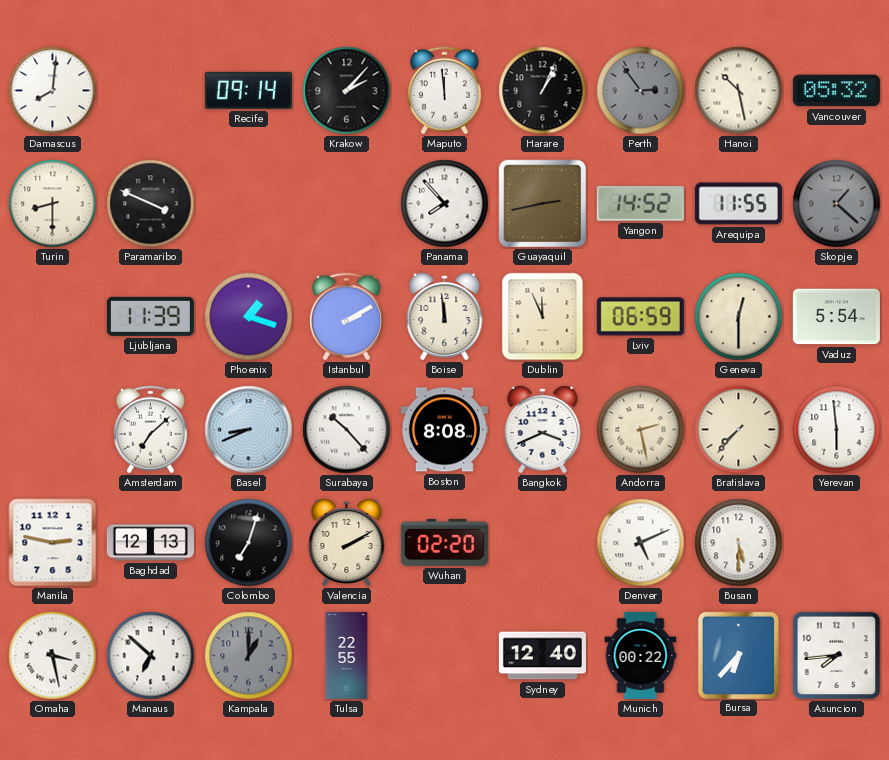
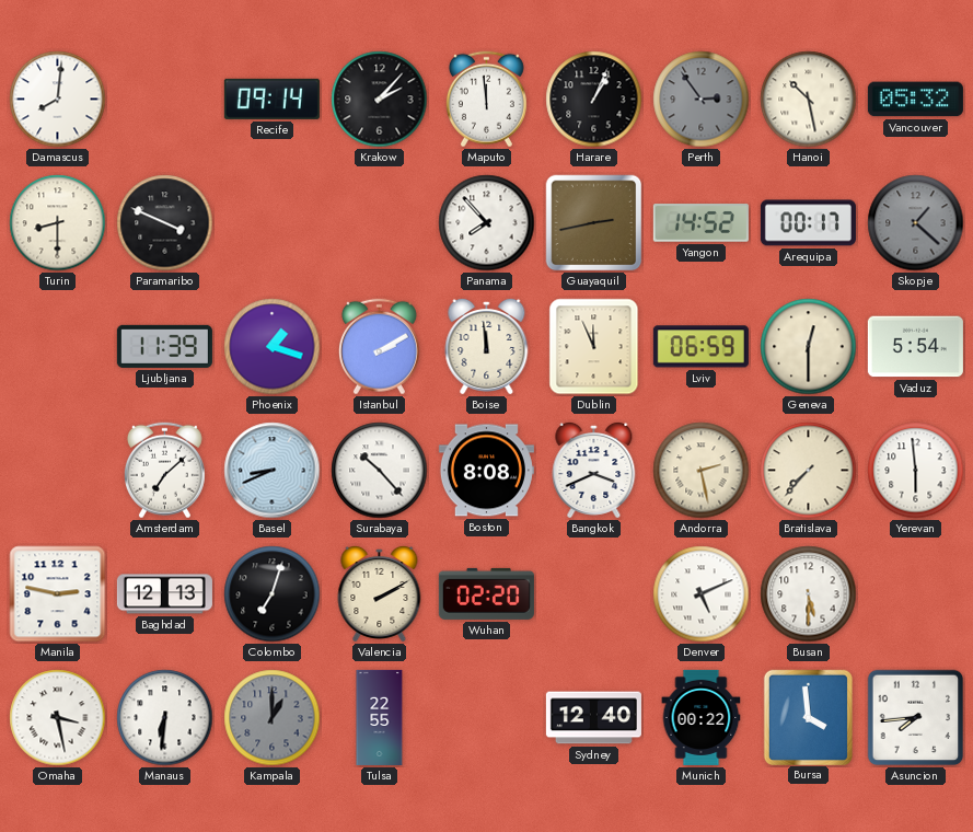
Arequipa: 11:55 -> 00:17
Manaus: 6:52 -> 6:31
Bursa: 6:37 -> 3:59
